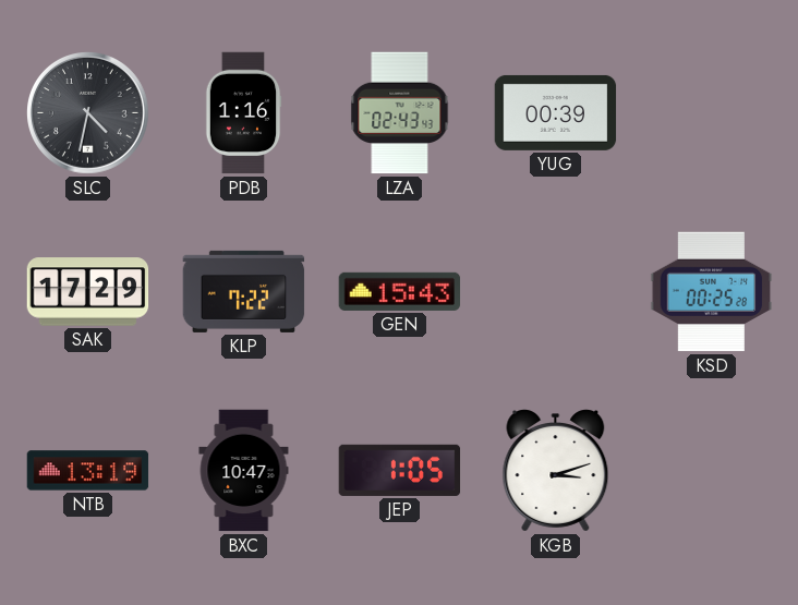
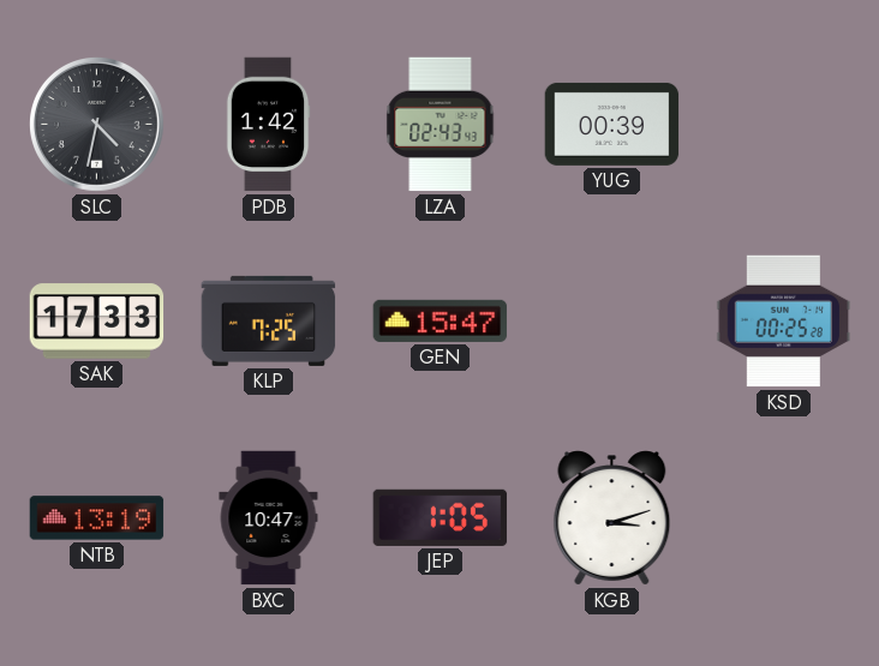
PDB: 1:16 -> 1:42
SAK: 17:29 -> 17:33
KLP: 7:22 -> 7:25
GEN: 15:43 -> 15:47
